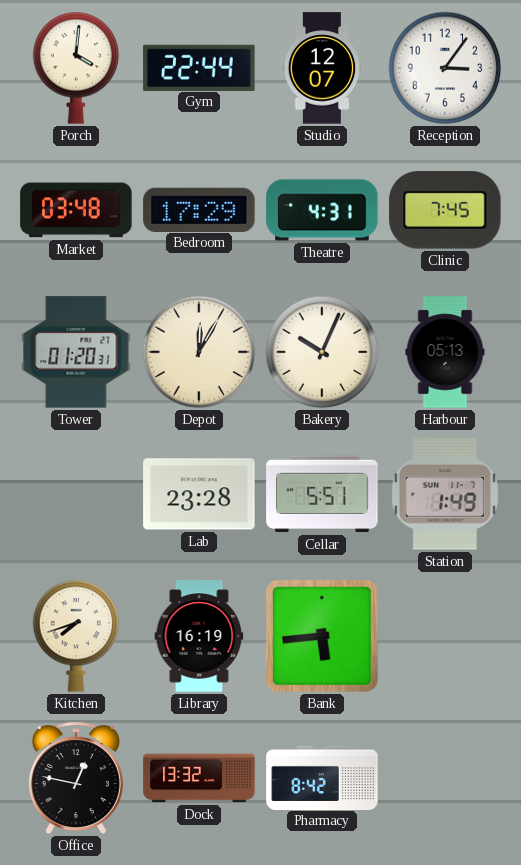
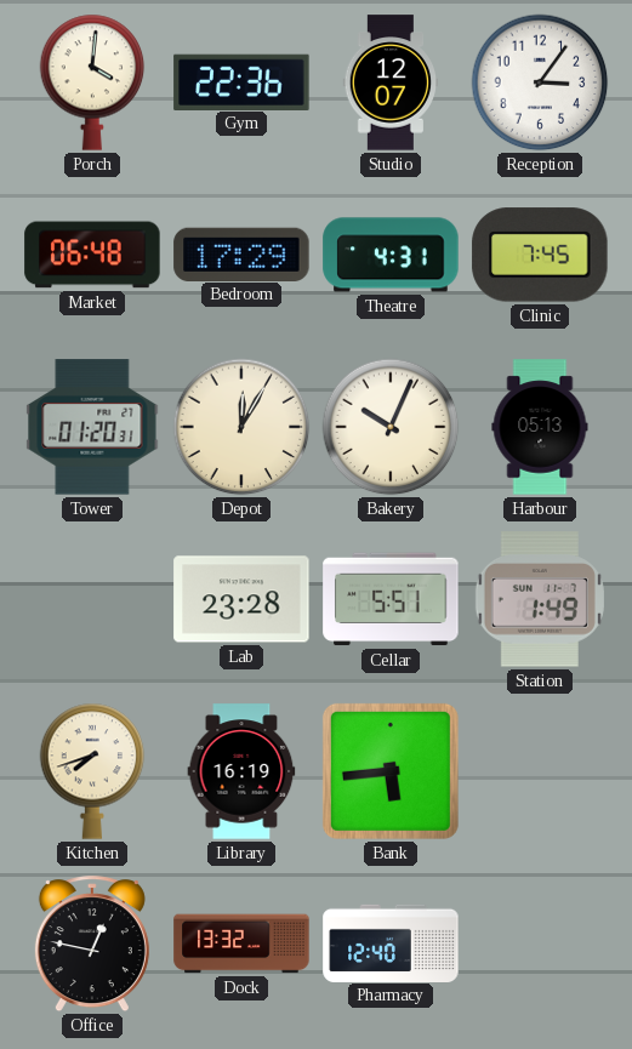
Gym: 22:44 -> 22:36
Market: 03:48 -> 06:48
Pharmacy: 8:42 -> 12:40
